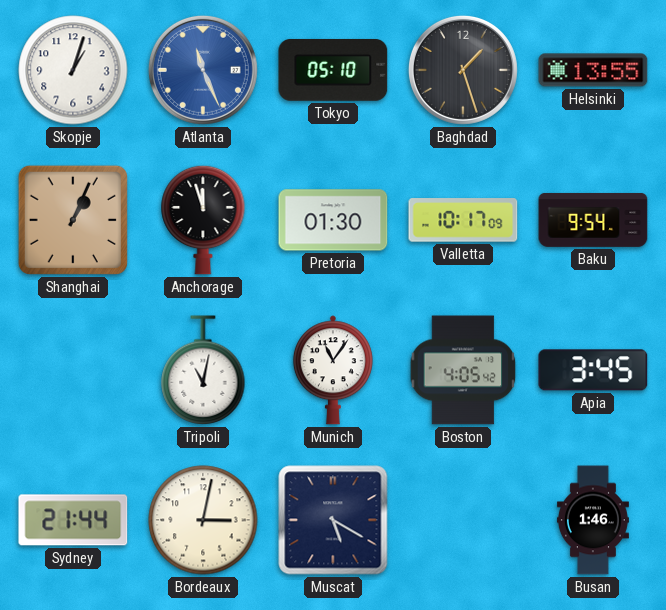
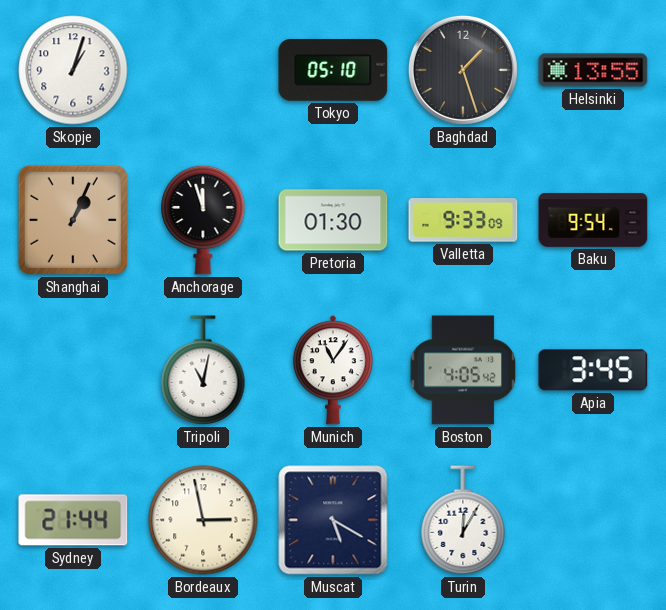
Atlanta: 11:26 -> none
Valletta: 10:17 -> 9:33
Bordeaux: 3:02 -> 2:58
Turin: none -> 12:05
Busan: 1:46 -> none
